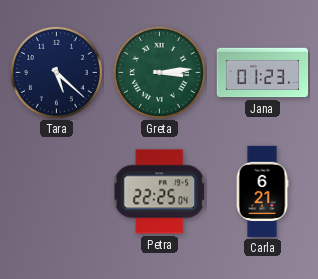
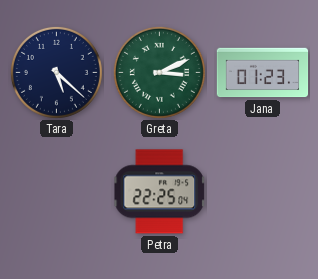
Greta: 3:14 -> 3:11
Carla: 6:21 -> none
